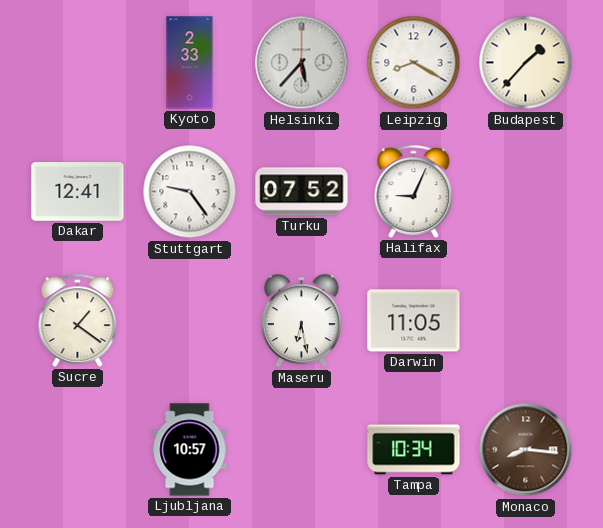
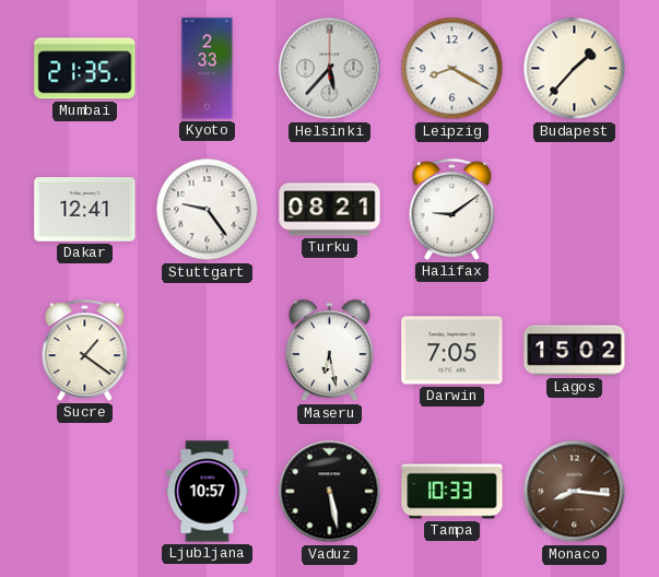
Mumbai: none -> 21:35
Turku: 07:52 -> 08:21
Halifax: 9:04 -> 9:09
Darwin: 11:05 -> 7:05
Lagos: none -> 15:02
Vaduz: none -> 5:28
Tampa: 10:34 -> 10:33
